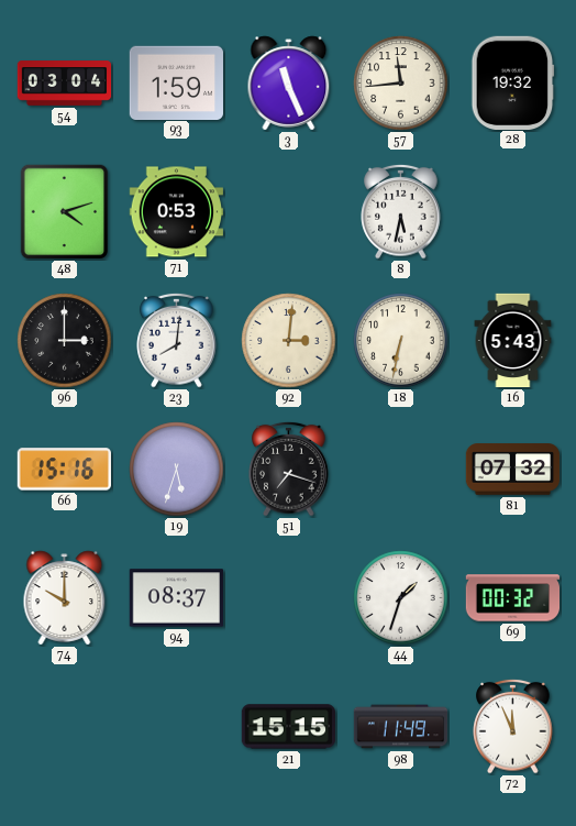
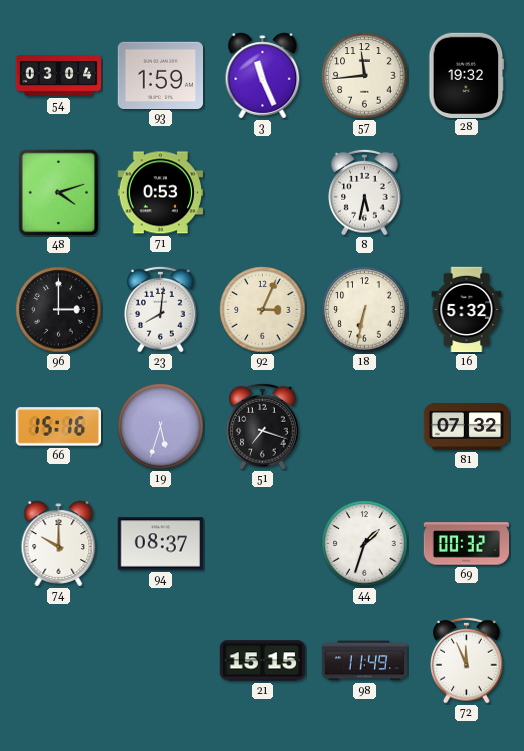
92: 3:01 -> 3:04
16: 5:43 -> 5:32
